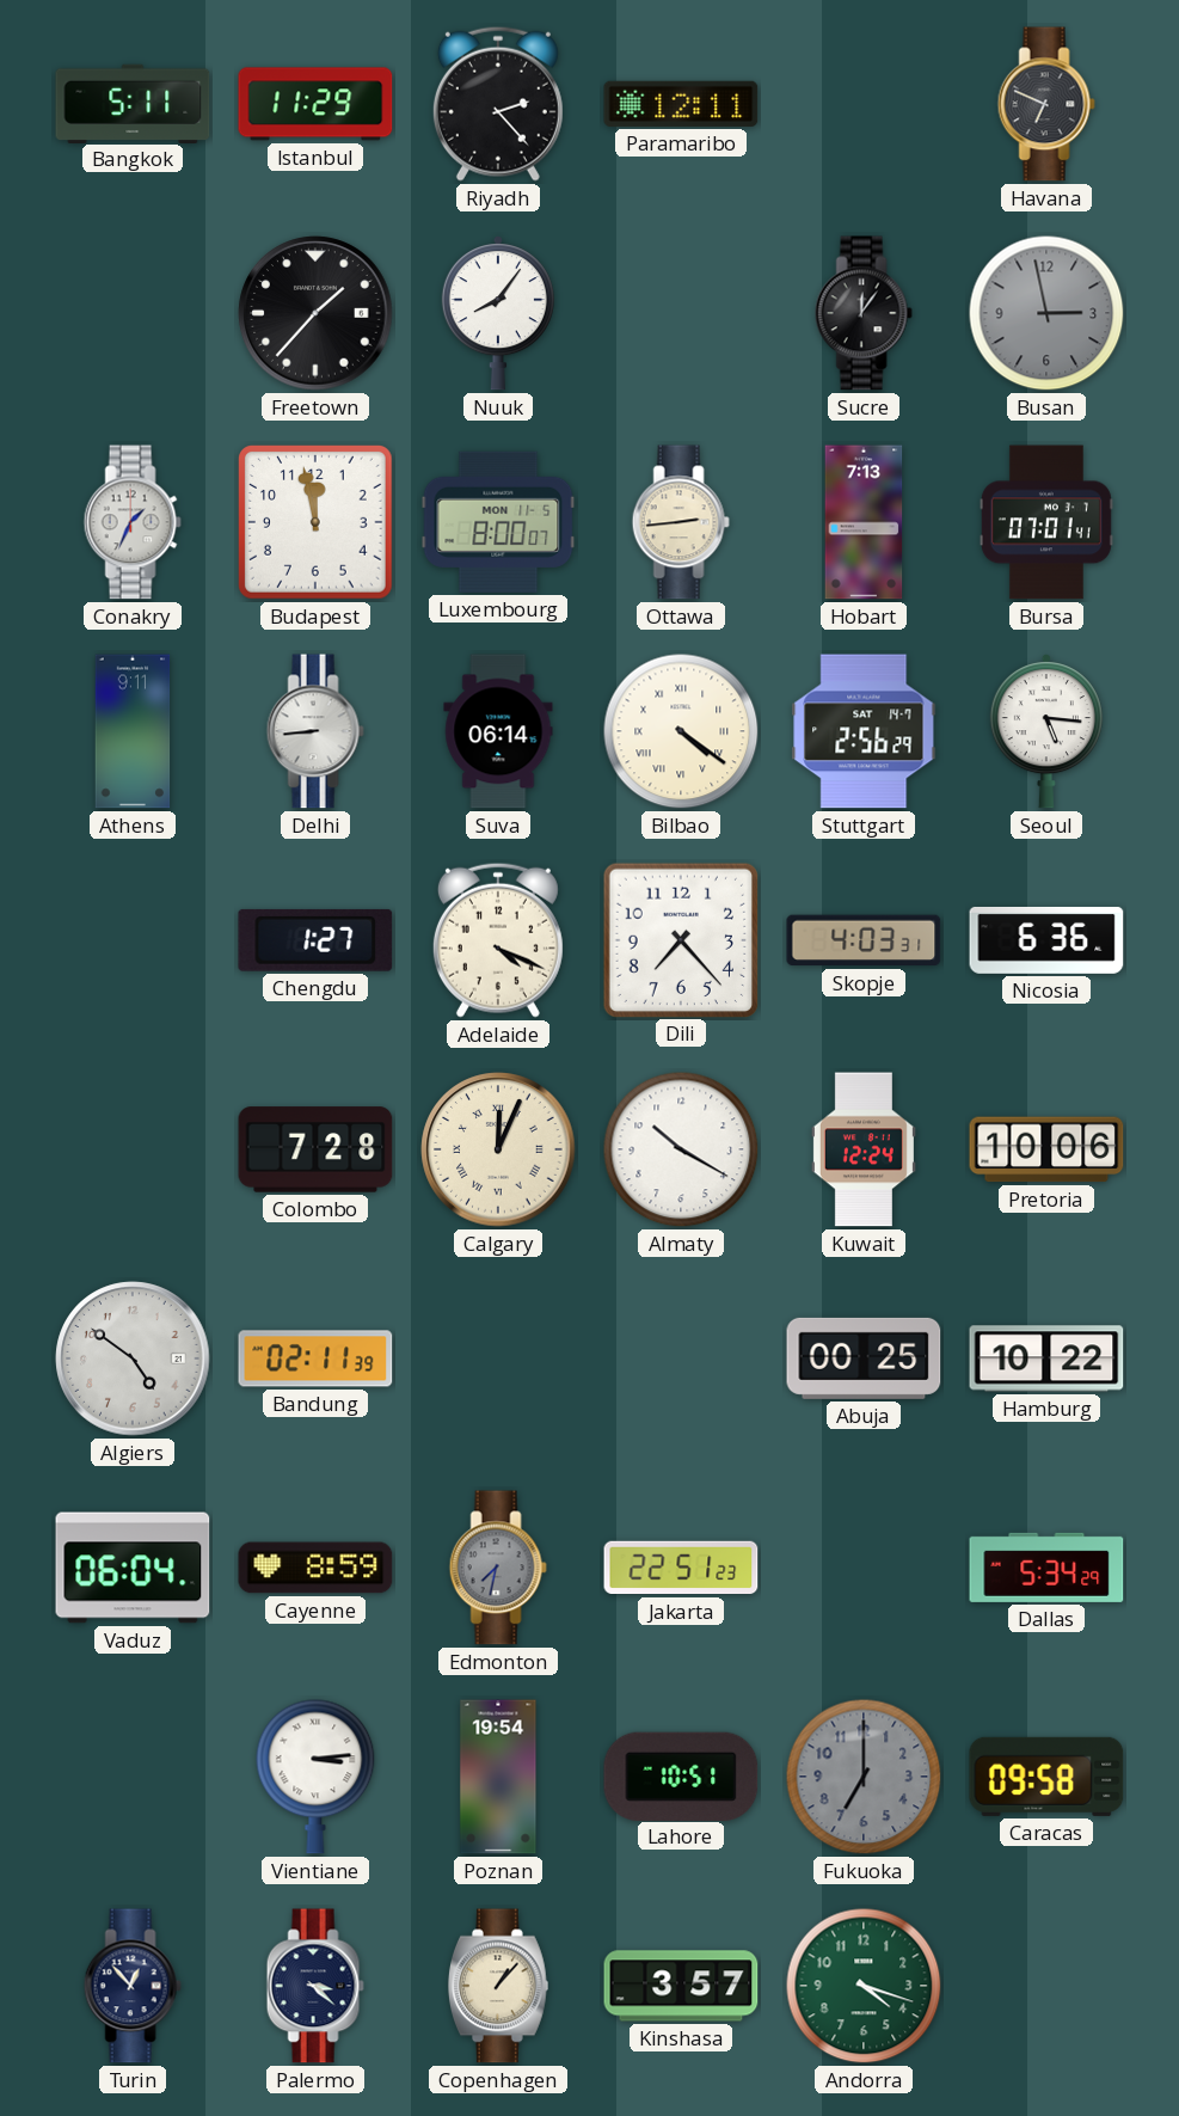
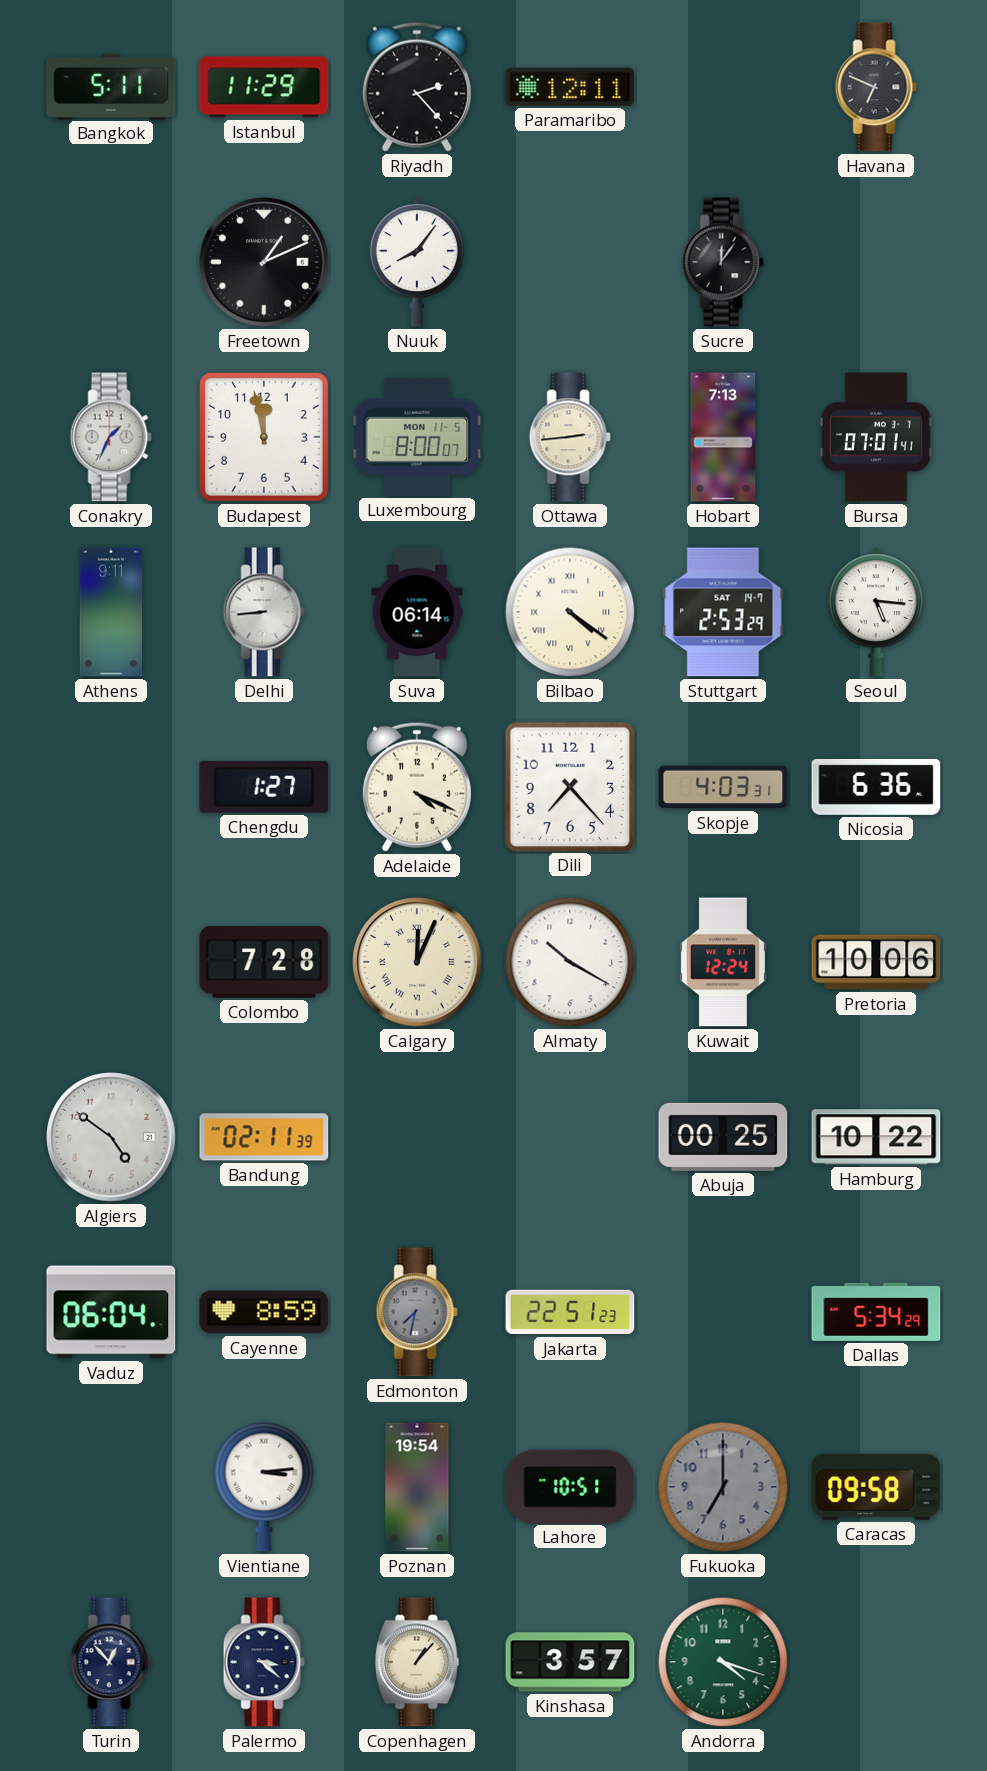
Freetown: 1:37 -> 1:11
Busan: 2:58 -> none
Stuttgart: 2:56 -> 2:53
